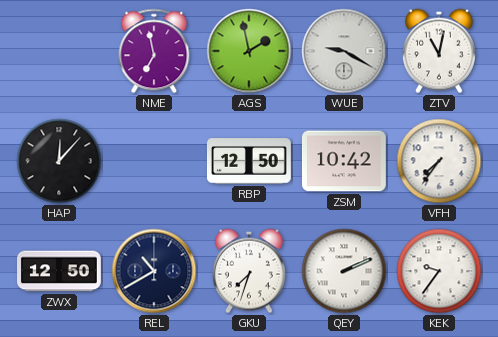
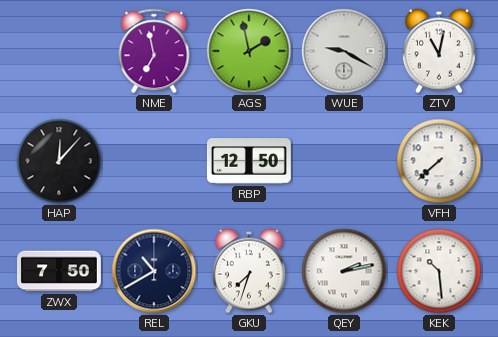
ZSM: 10:42 -> none
VFH: 7:36 -> 7:38
ZWX: 12:50 -> 7:50
QEY: 2:11 -> 2:13
KEK: 9:36 -> 10:29
